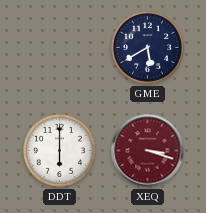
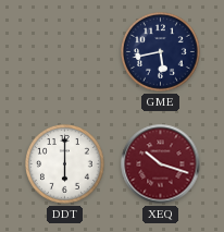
GME: 5:40 -> 5:43
XEQ: 3:18 -> 10:18
